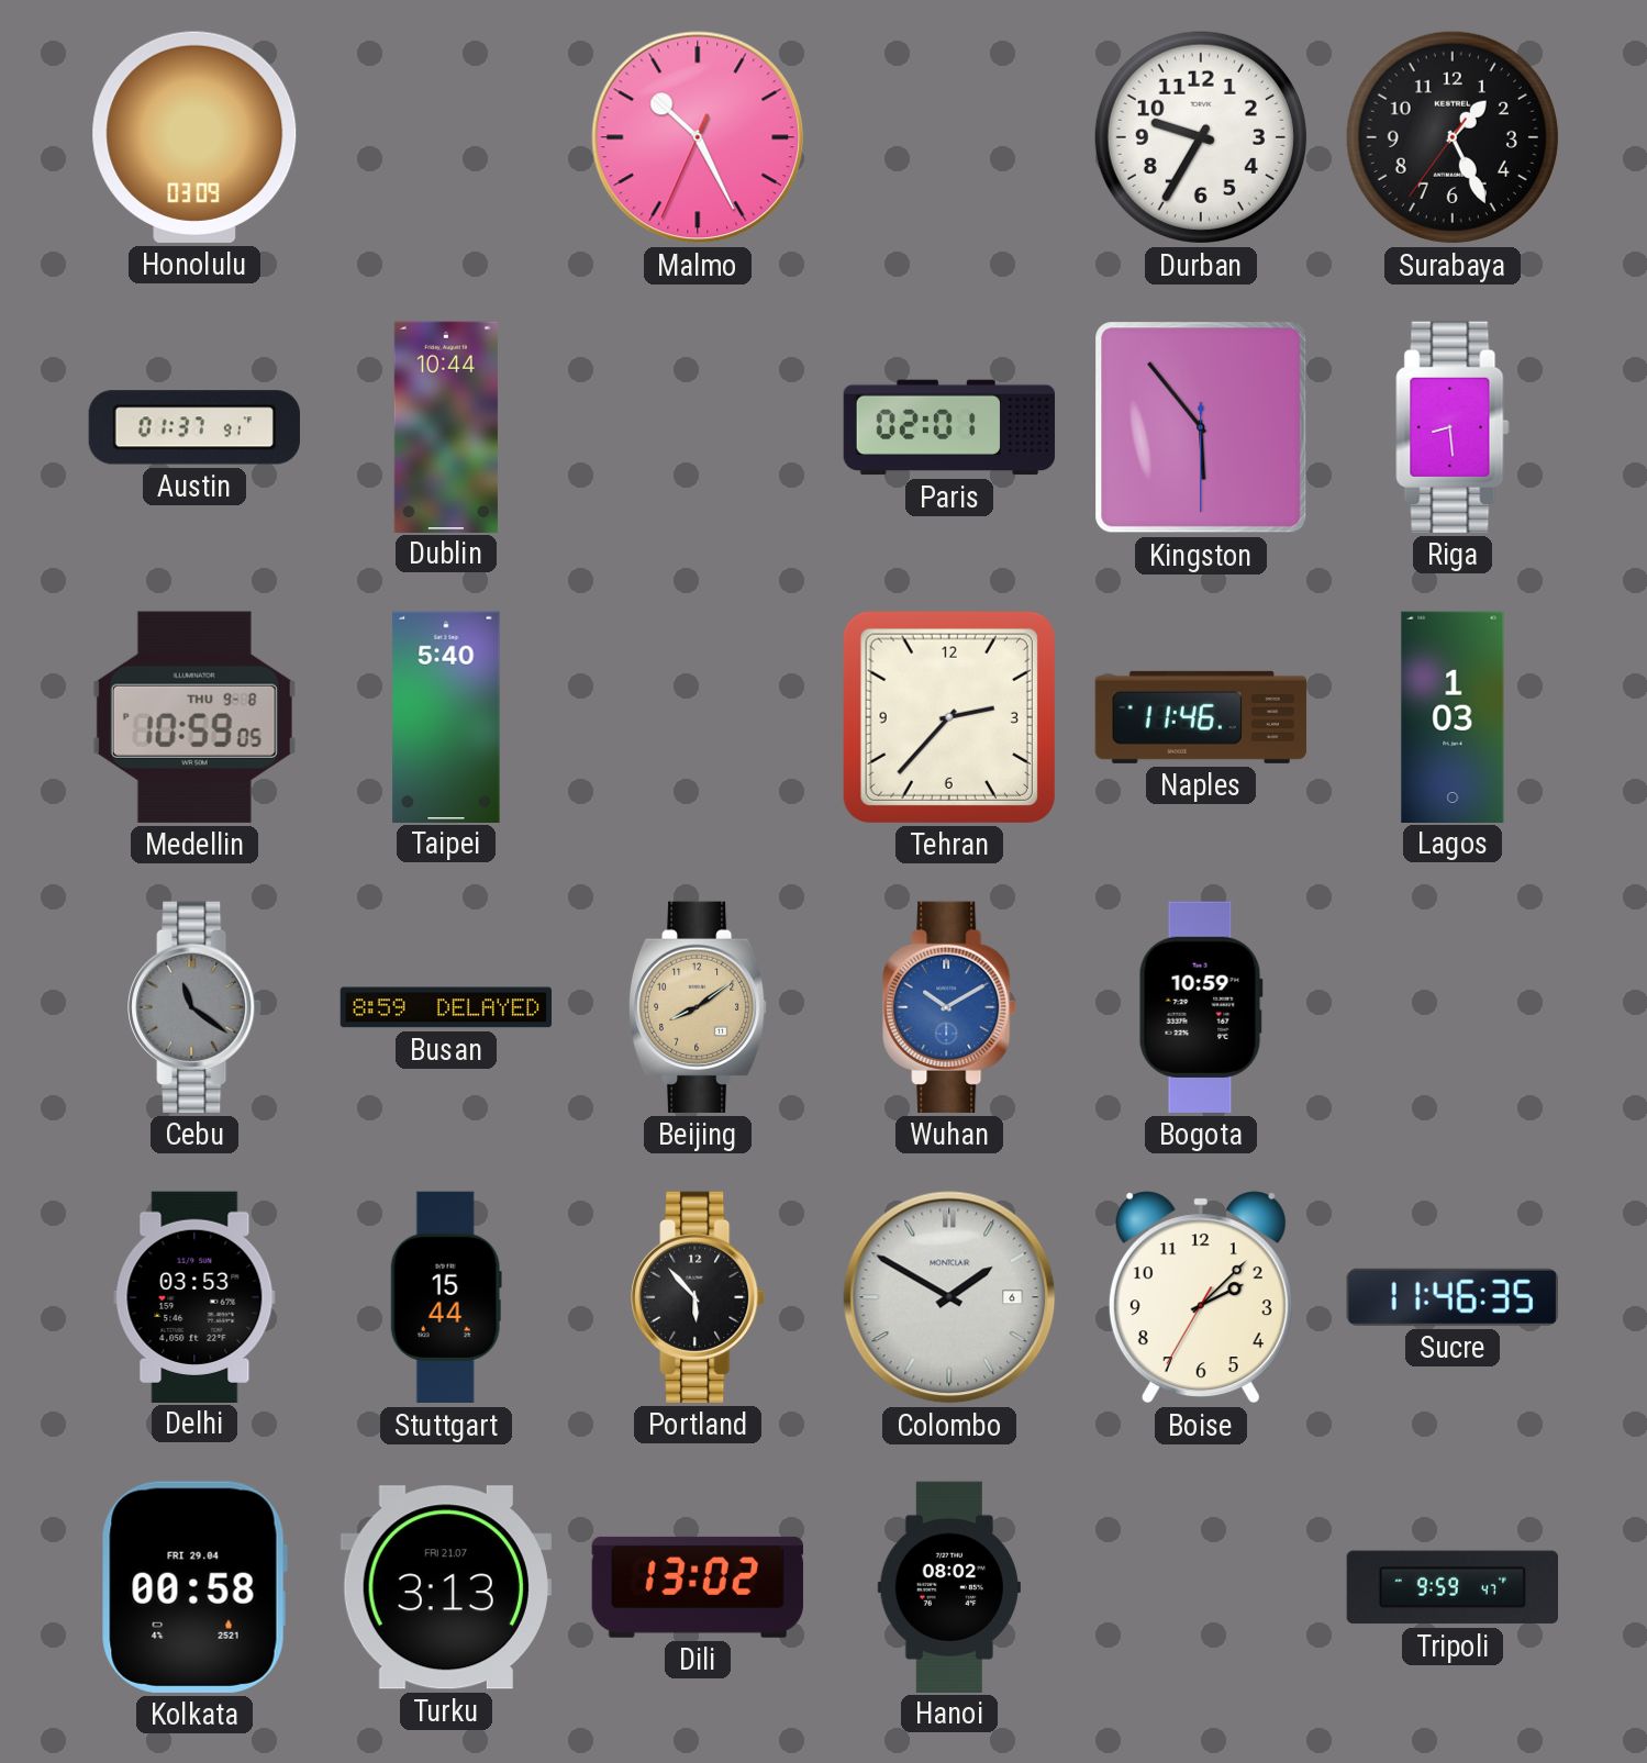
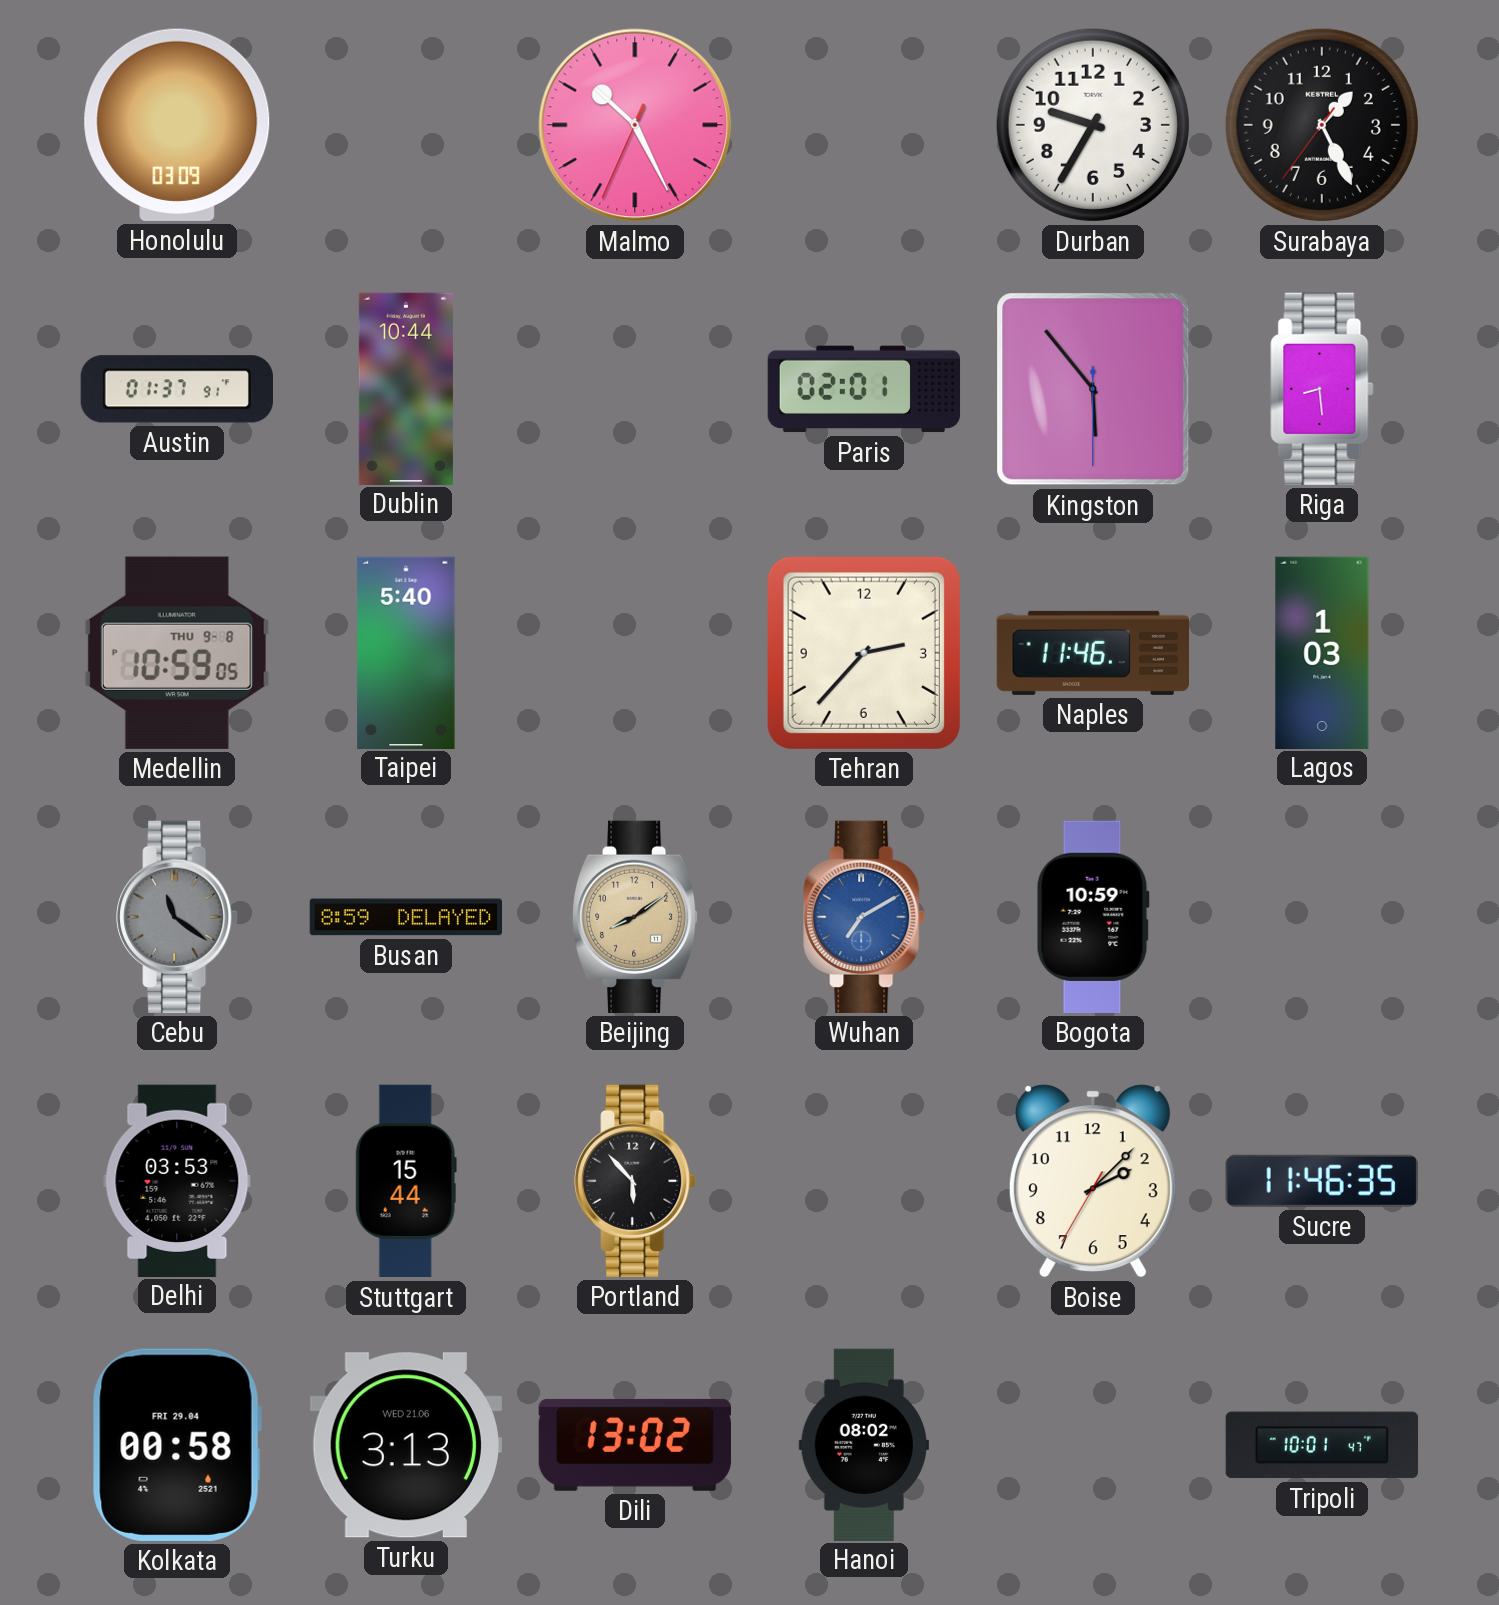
Wuhan: 10:10 -> 7:10
Colombo: 1:50 -> none
Turku date: FRI 21.07 -> WED 21.06
Tripoli: 9:59 -> 10:01
